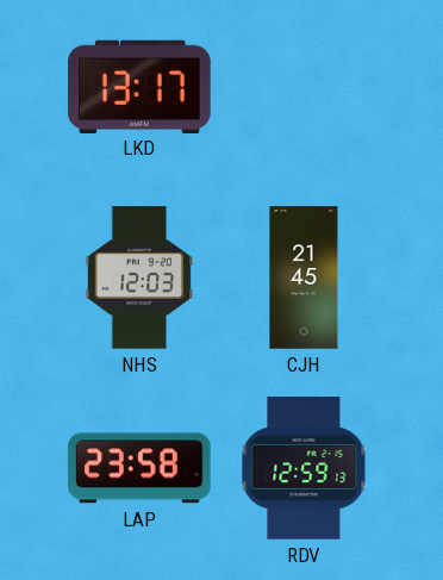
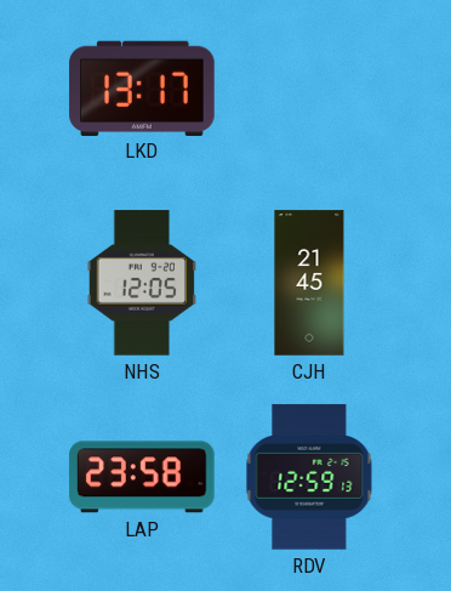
NHS: 12:03 -> 12:05
